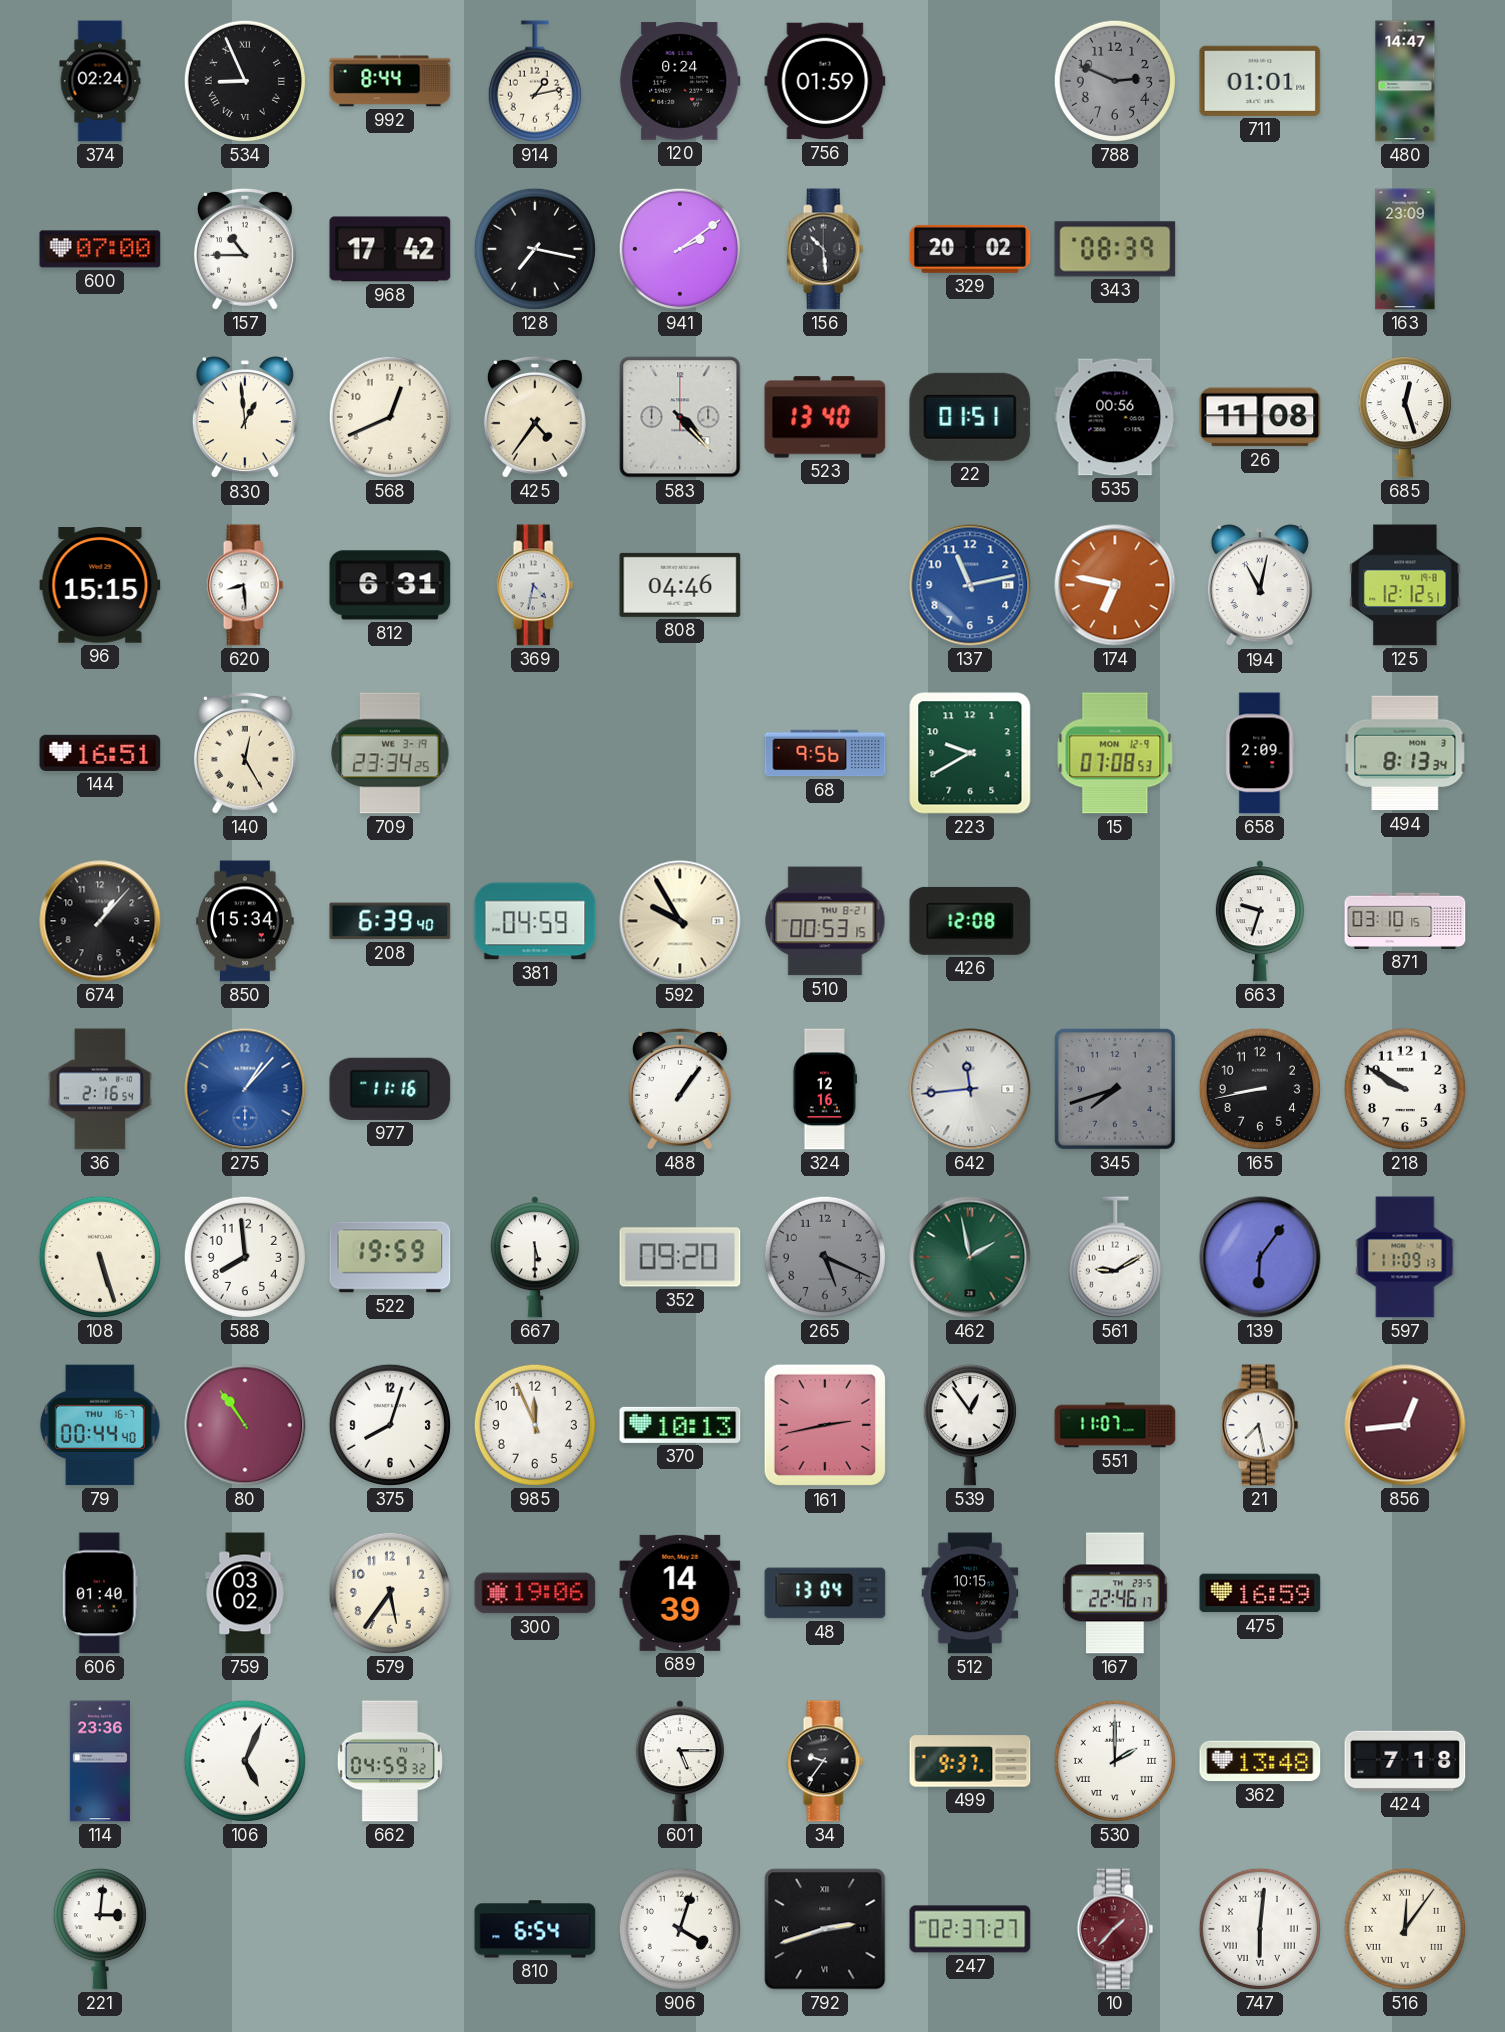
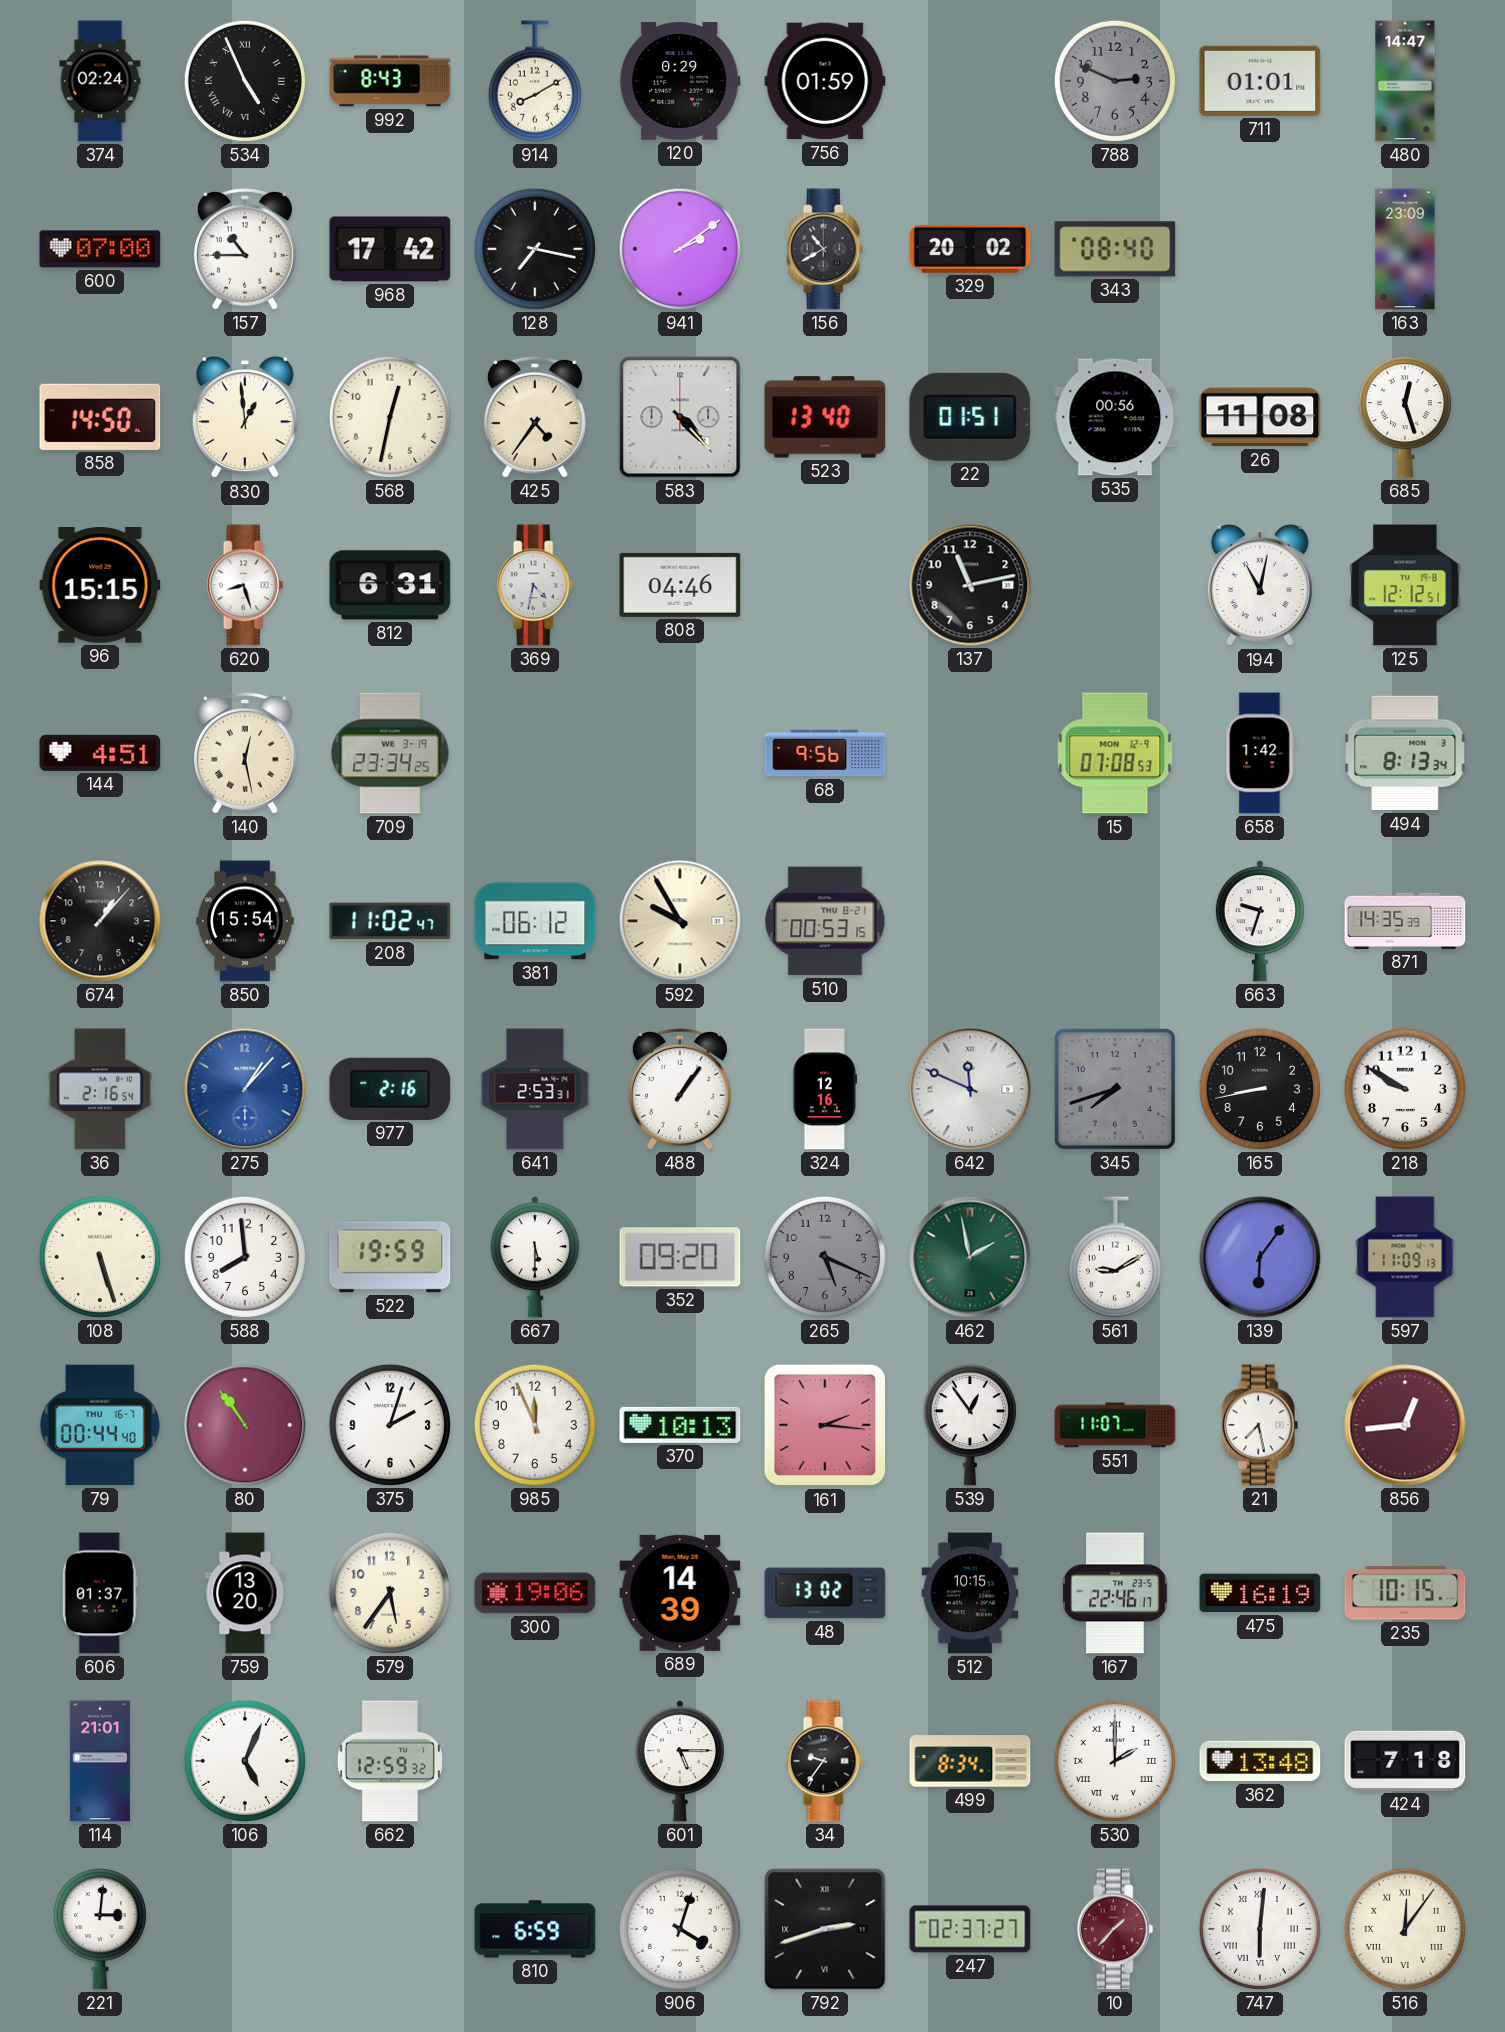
534: 8:56 -> 4:56
992: 8:44 -> 8:43
914: 1:13 -> 8:10
120: 0:24 -> 0:29
156: 10:29 -> 10:40
343: 08:39 -> 08:40
858: none -> 14:50
568: 12:41 -> 12:32
620: 8:29 -> 8:27
137 dial: blue -> black
174: 6:47 -> none
144: 16:51 -> 4:51
140: 12:25 -> 12:28
223: 9:40 -> none
658: 2:09 -> 1:42
850: 15:34 -> 15:54
208: 6:39 -> 11:02
381: 04:59 -> 06:12
426: 12:08 -> none
871: 03:10 -> 14:35
977: 11:16 -> 2:16
641: none -> 2:53
642: 11:44 -> 11:49
375: 8:03 -> 2:03
161: 2:43 -> 2:16
606: 01:40 -> 01:37
759: 03:02 -> 13:20
48: 13:04 -> 13:02
475: 16:59 -> 16:19
235: none -> 10:15
114: 23:36 -> 21:01
662: 04:59 -> 12:59
499: 9:37 -> 8:34
810: 6:54 -> 6:59
